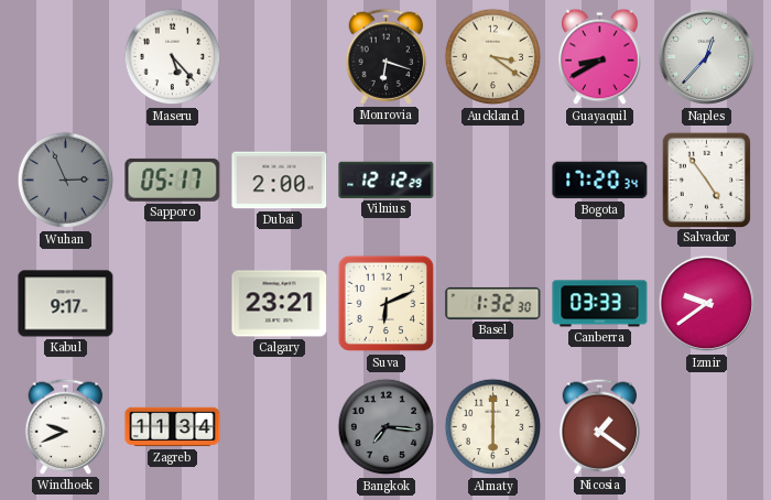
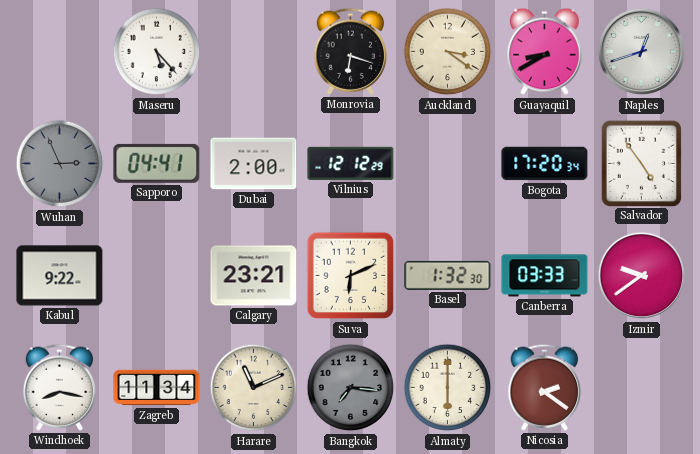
Naples: 12:37 -> 12:42
Sapporo: 05:17 -> 04:41
Kabul: 9:17 -> 9:22
Windhoek: 9:41 -> 8:17
Harare: none -> 11:11
Nicosia: 1:21 -> 2:21
